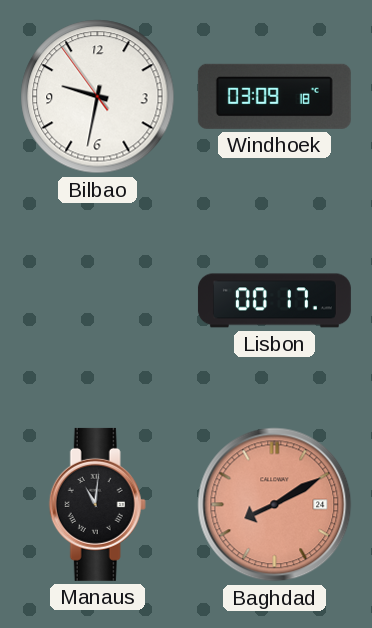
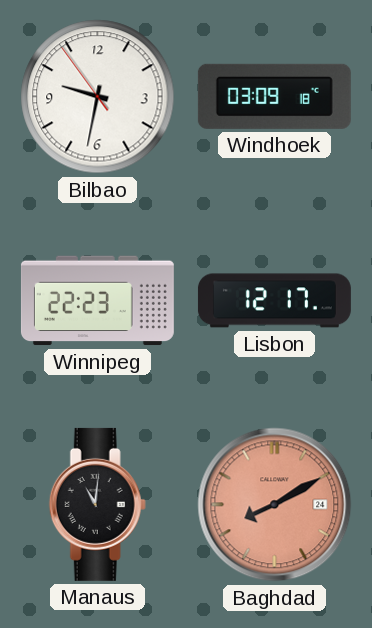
Winnipeg: none -> 22:23
Lisbon: 00:17 -> 12:17
